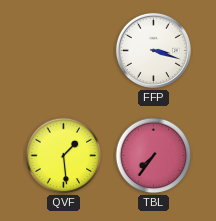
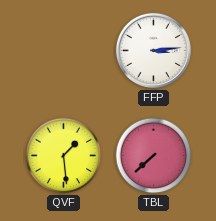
FFP: 3:18 -> 3:14
TBL: 7:36 -> 7:38
